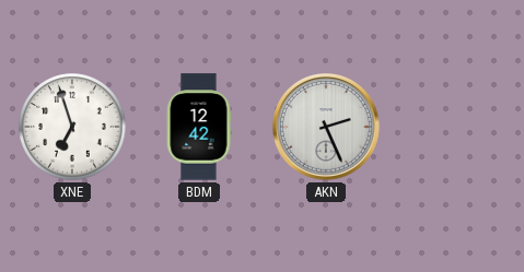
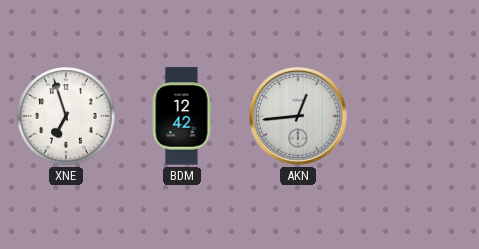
AKN: 2:26 -> 12:44
